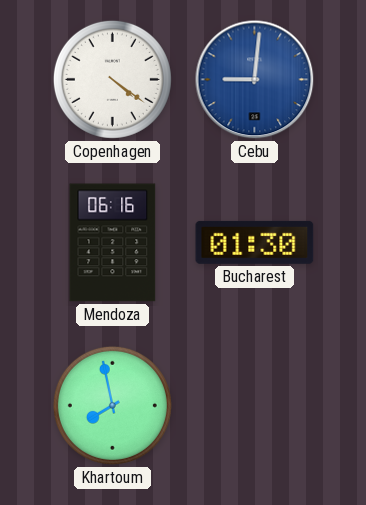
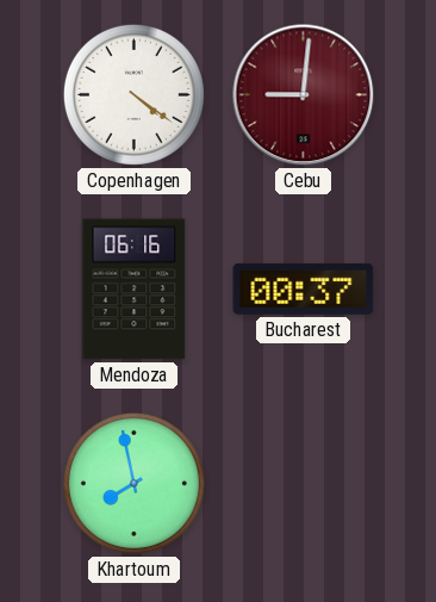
Cebu dial: blue -> burgundy
Bucharest: 01:30 -> 00:37
